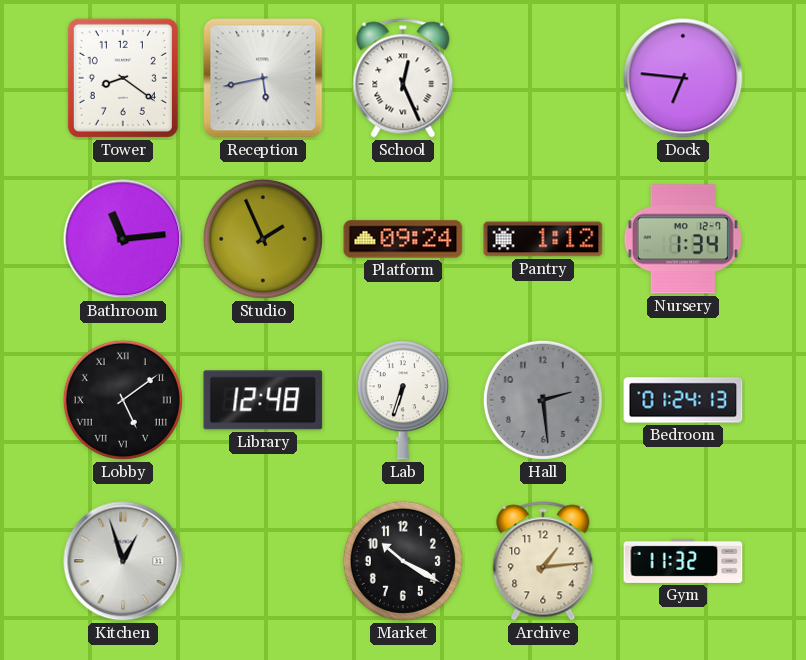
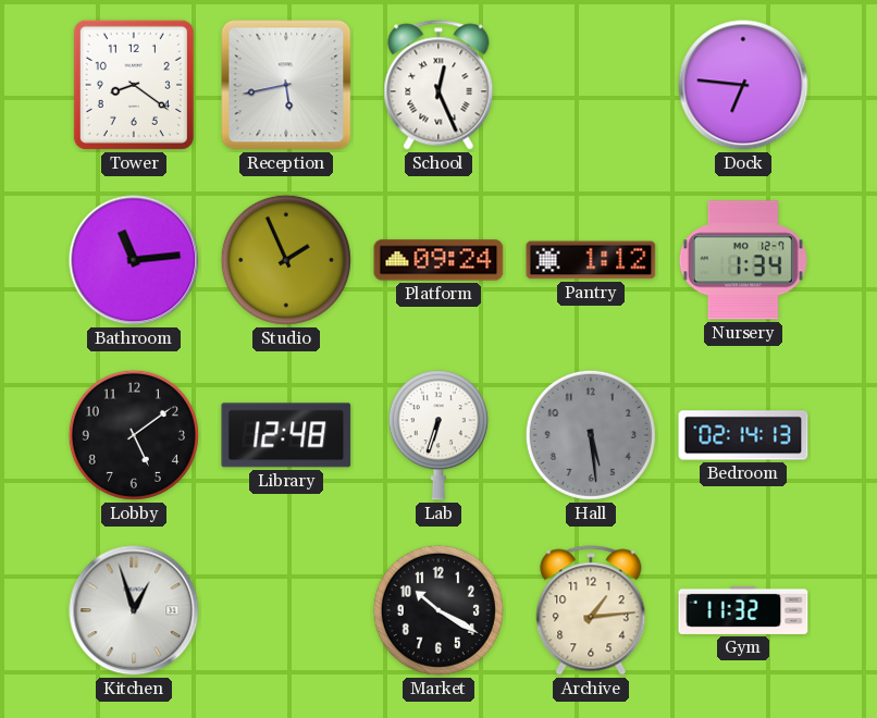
Lobby numerals: Roman -> Arabic
Hall: 2:29 -> 5:29
Bedroom: 01:24 -> 02:14
